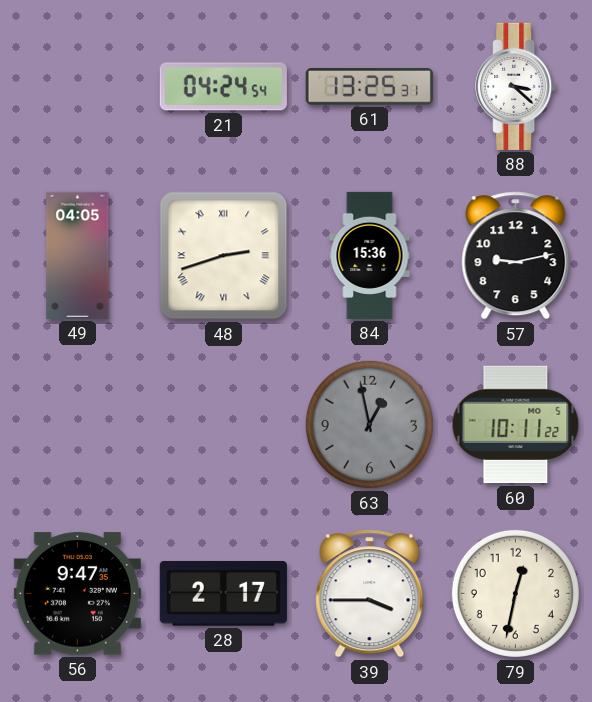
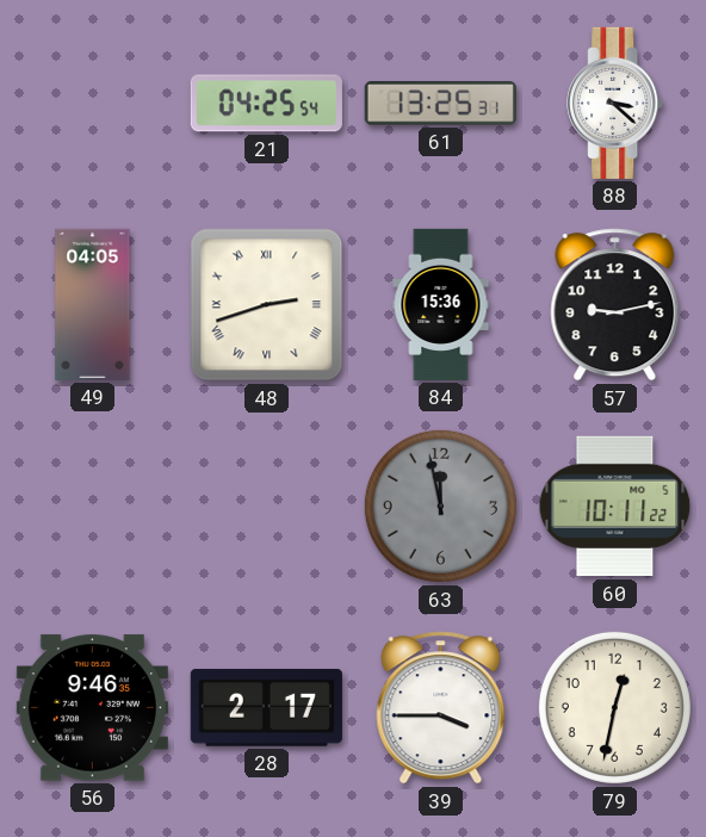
21: 04:24 -> 04:25
63: 12:58 -> 11:58
56: 9:47 -> 9:46
